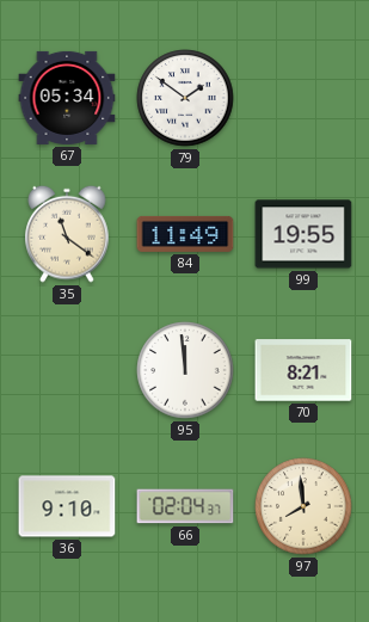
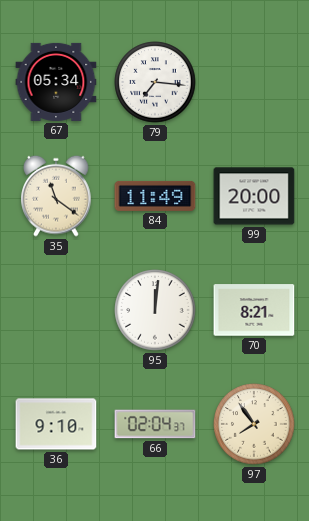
79: 1:51 -> 7:16
99: 19:55 -> 20:00
95: 11:59 -> 12:01
97: 7:59 -> 7:54
